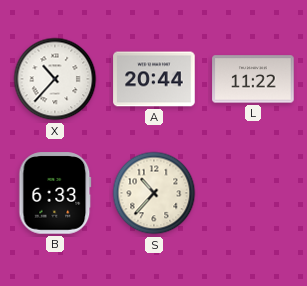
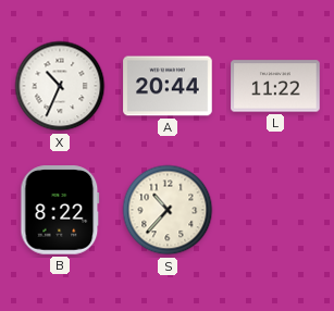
X: 10:37 -> 10:34
B: 6:33 -> 8:22
